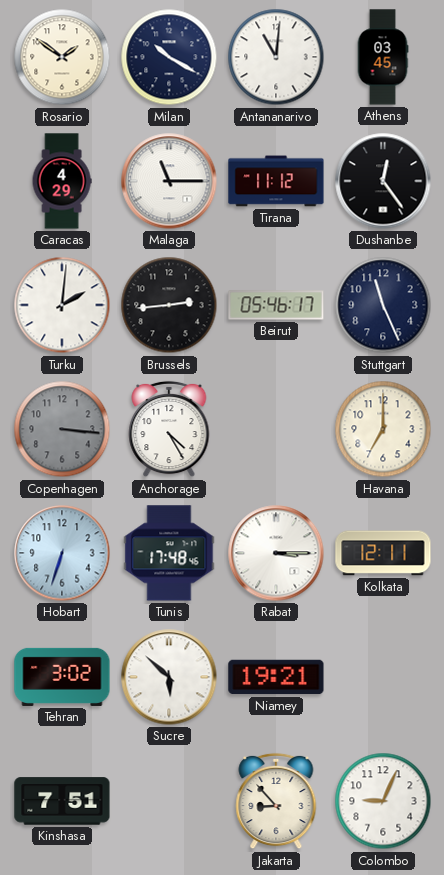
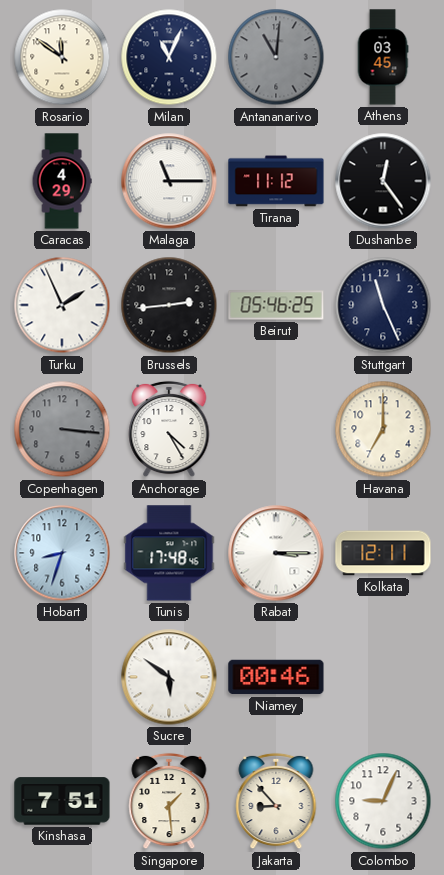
Rosario: 1:51 -> 11:51
Milan: 10:20 -> 11:04
Antananarivo dial: white -> grey
Turku: 2:01 -> 1:56
Beirut: 05:46:17 -> 05:46:25
Hobart: 6:33 -> 8:33
Tehran: 3:02 -> none
Sucre: 5:52 -> 5:51
Niamey: 19:21 -> 00:46
Singapore: none -> 1:29
